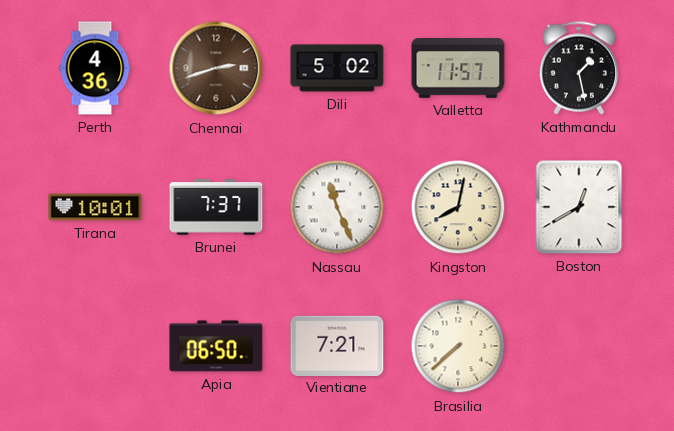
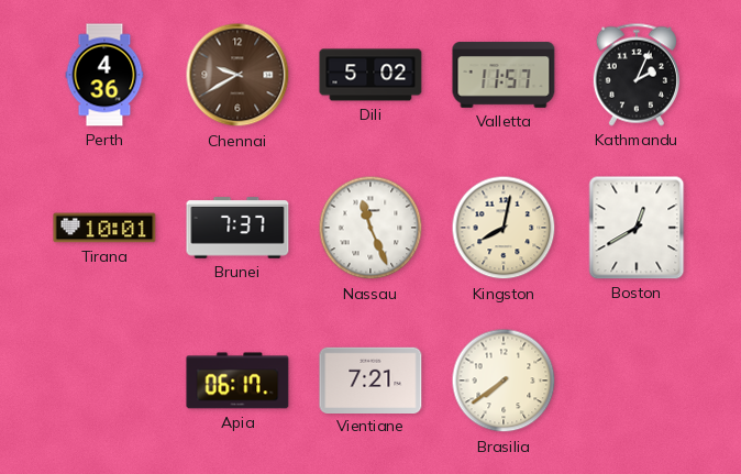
Chennai: 2:42 -> 9:40
Kathmandu: 1:28 -> 2:04
Apia: 06:50 -> 06:17
Brasilia: 7:38 -> 7:39
